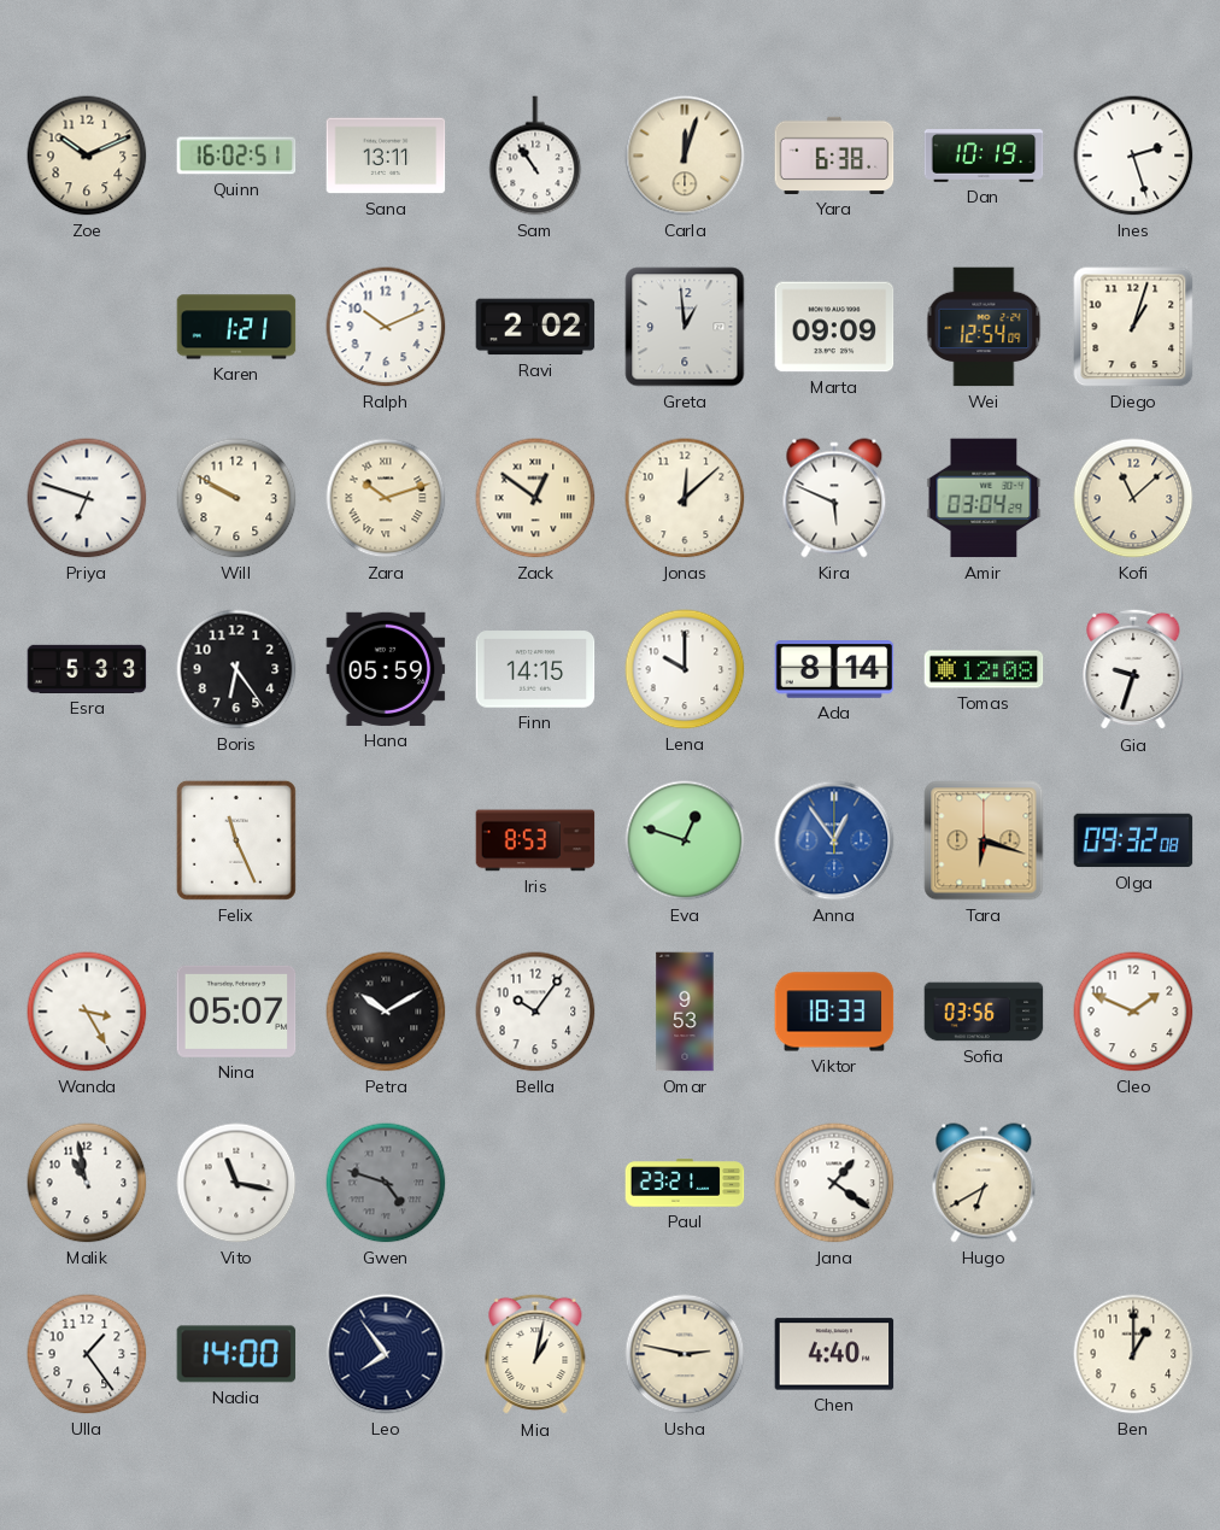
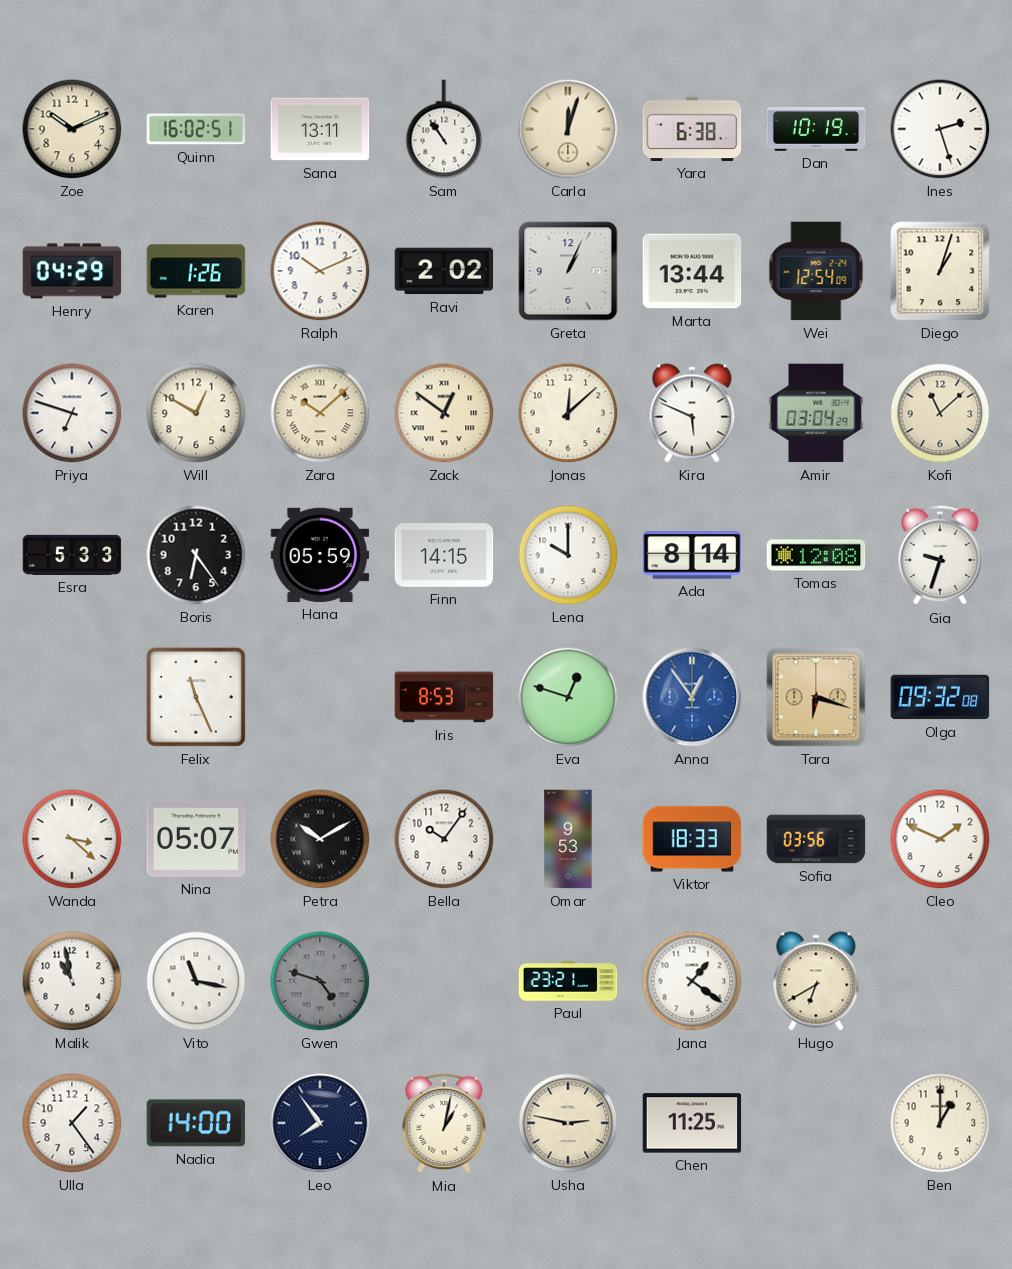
Henry: none -> 04:29
Karen: 1:21 -> 1:26
Greta: 12:59 -> 1:04
Marta: 09:09 -> 13:44
Will: 9:50 -> 12:50
Zara: 10:12 -> 10:08
Wanda: 3:25 -> 3:22
Chen: 4:40 -> 11:25
